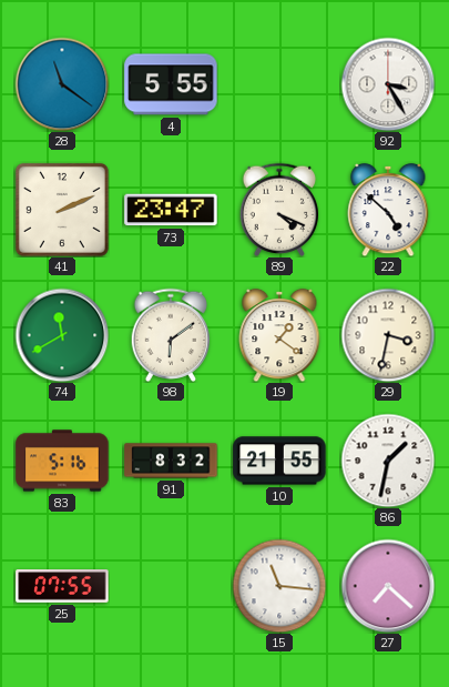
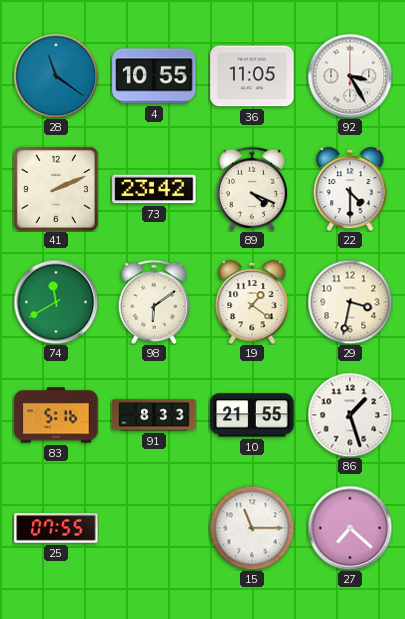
4: 5:55 -> 10:55
36: none -> 11:05
73: 23:47 -> 23:42
22: 4:52 -> 4:30
91: 8:32 -> 8:33
86: 1:32 -> 1:27
15: 11:16 -> 11:15
